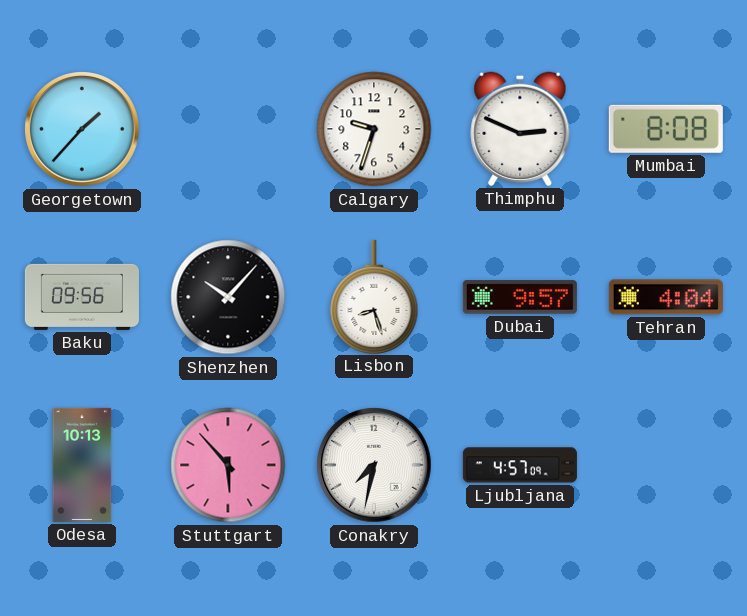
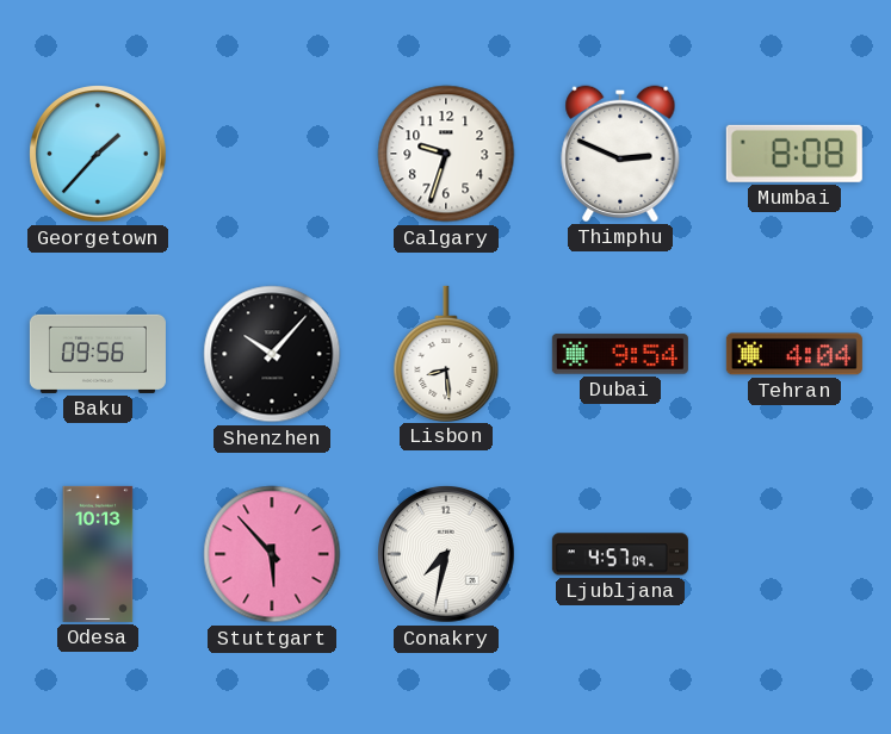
Lisbon: 8:27 -> 8:29
Dubai: 9:57 -> 9:54
